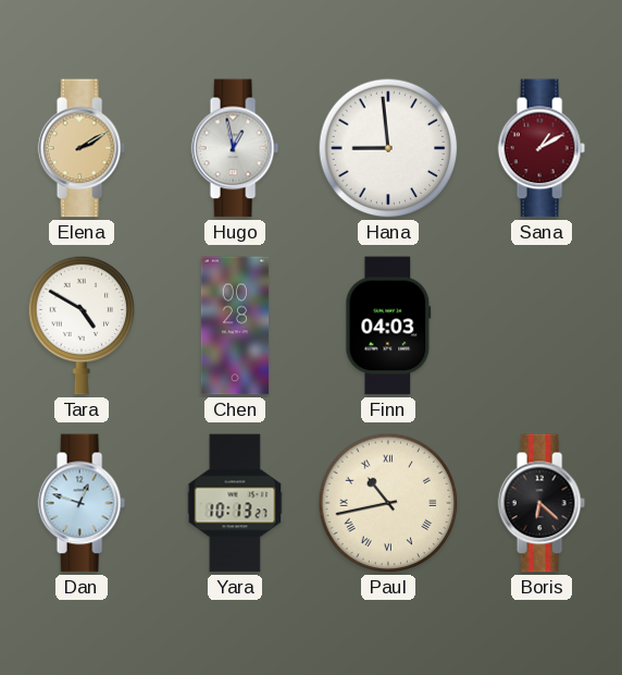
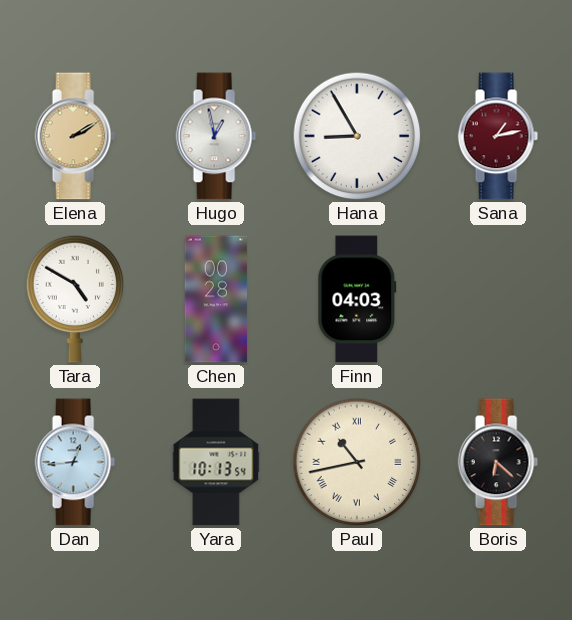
Hana: 8:59 -> 8:55
Sana: 1:10 -> 1:13
Dan: 12:48 -> 12:44
Yara: 10:13:27 -> 10:13:54
